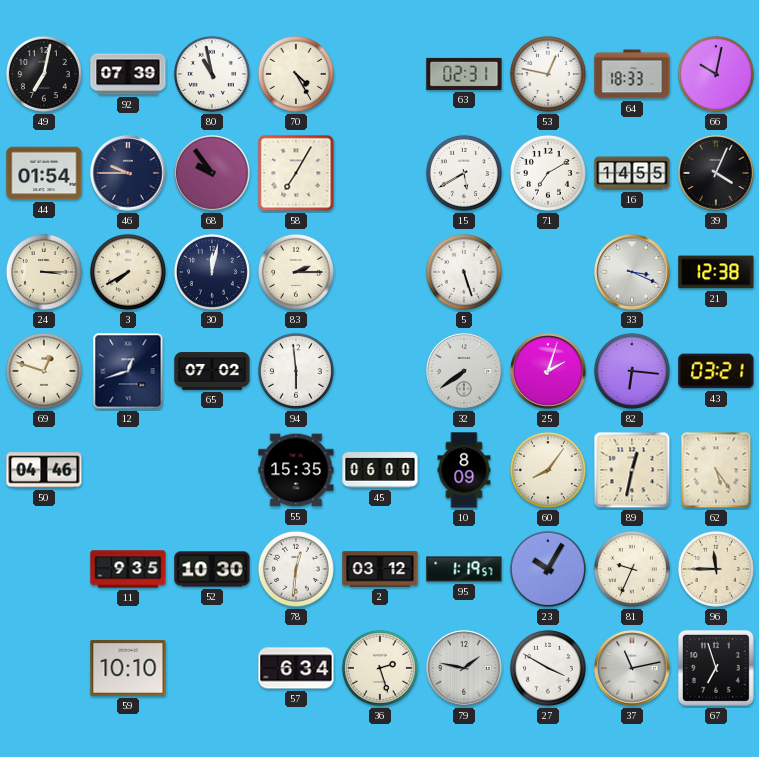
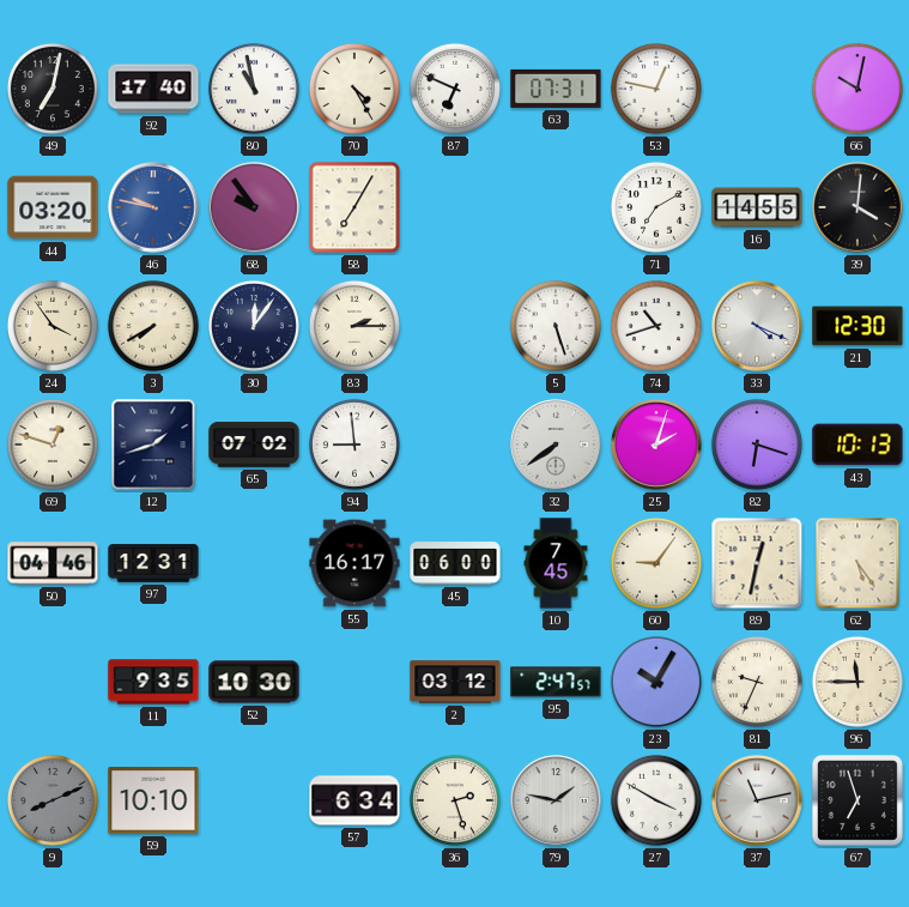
92: 07:39 -> 17:40
87: none -> 6:49
63: 02:31 -> 07:31
64: 18:33 -> none
44: 01:54 -> 03:20
46: 9:45 -> 9:47
46 dial: navy -> blue
15: 5:40 -> none
39: 4:04 -> 4:01
24: 3:15 -> 3:54
30: 12:02 -> 12:06
74: none -> 10:42
33: 3:19 -> 4:19
21: 12:38 -> 12:30
12: 12:42 -> 1:42
94: 5:59 -> 8:59
82: 6:16 -> 6:18
43: 03:21 -> 10:13
97: none -> 12:31
55: 15:35 -> 16:17
10: 8:09 -> 7:45
60: 8:06 -> 9:06
78: 12:31 -> none
95: 1:19 -> 2:47
9: none -> 8:11
